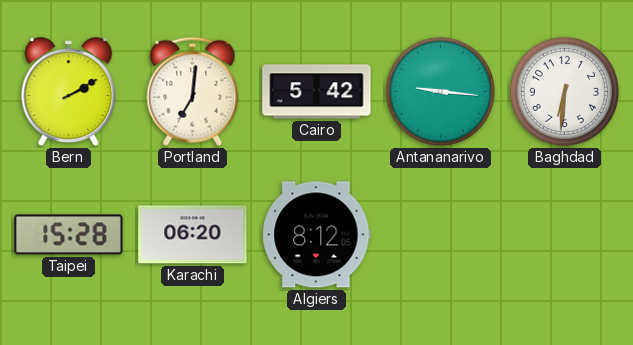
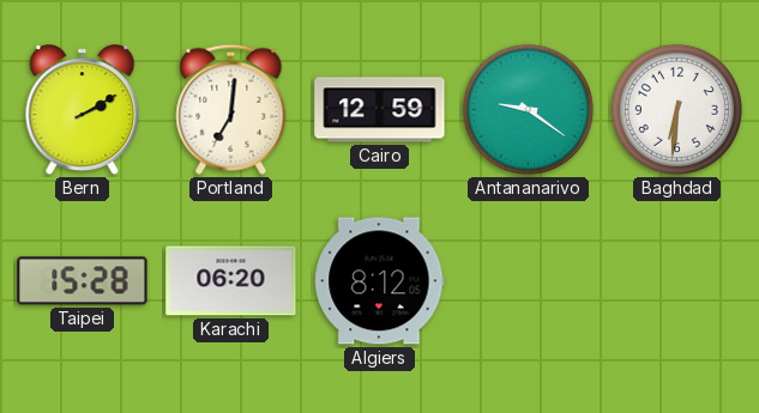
Cairo: 5:42 -> 12:59
Antananarivo: 9:16 -> 9:21
